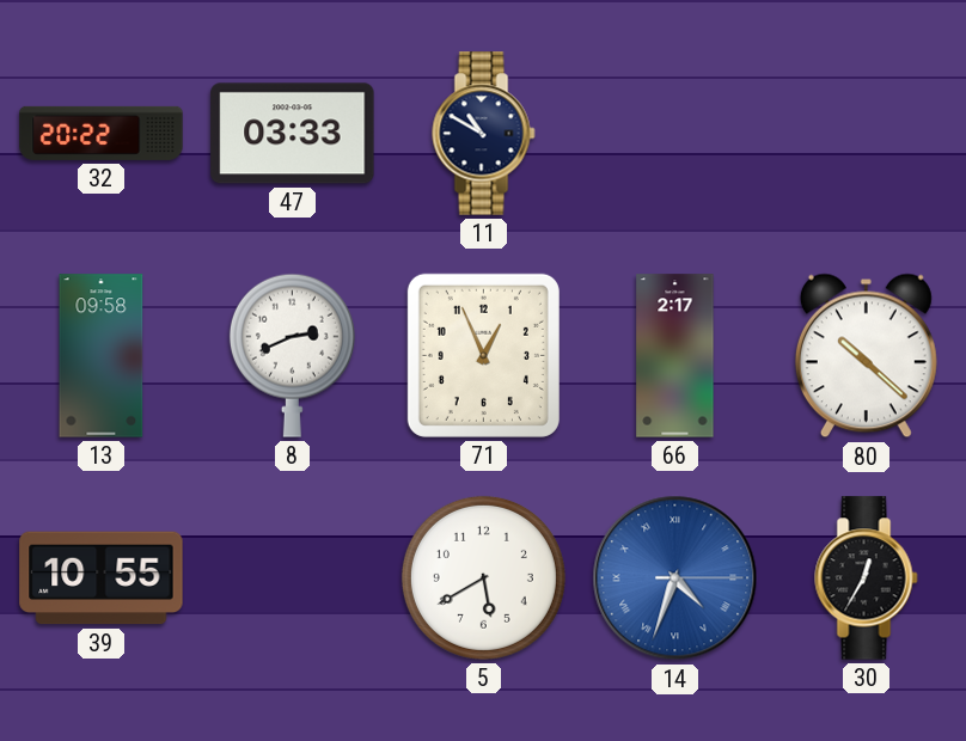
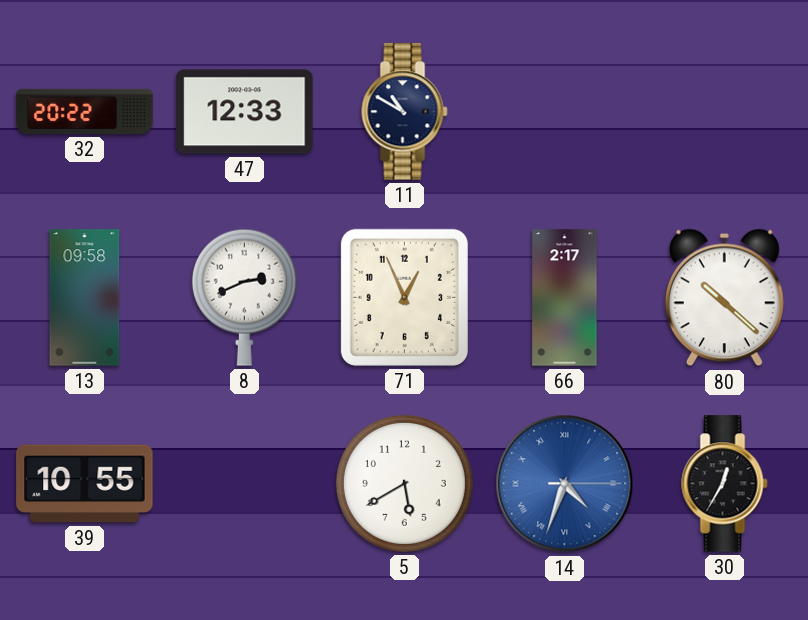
47: 03:33 -> 12:33
